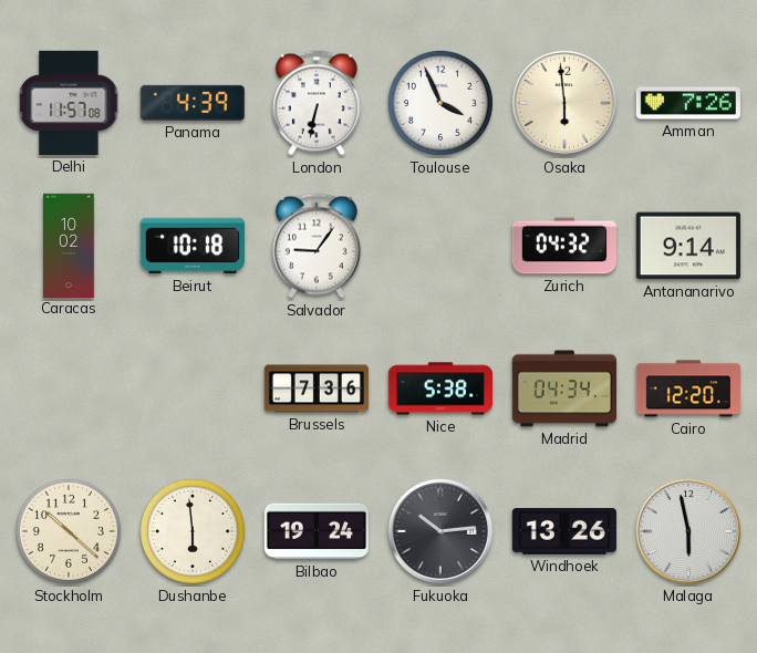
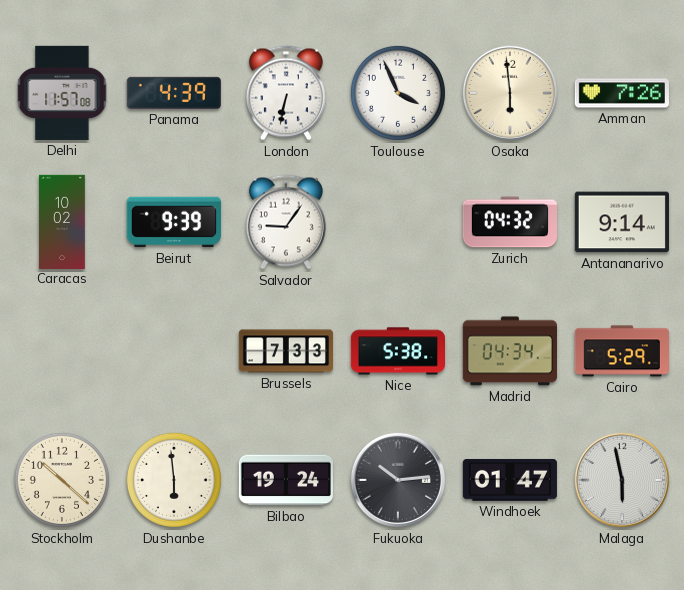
Beirut: 10:18 -> 9:39
Brussels: 7:36 -> 7:33
Cairo: 12:20 -> 5:29
Windhoek: 13:26 -> 01:47
